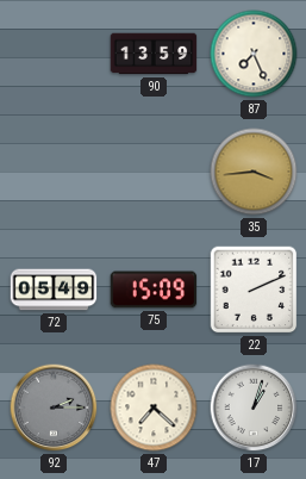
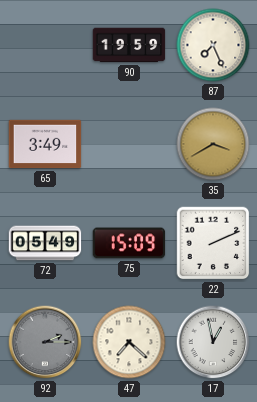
90: 13:59 -> 19:59
65: none -> 3:49
35: 3:44 -> 3:40
17: 1:03 -> 12:58
